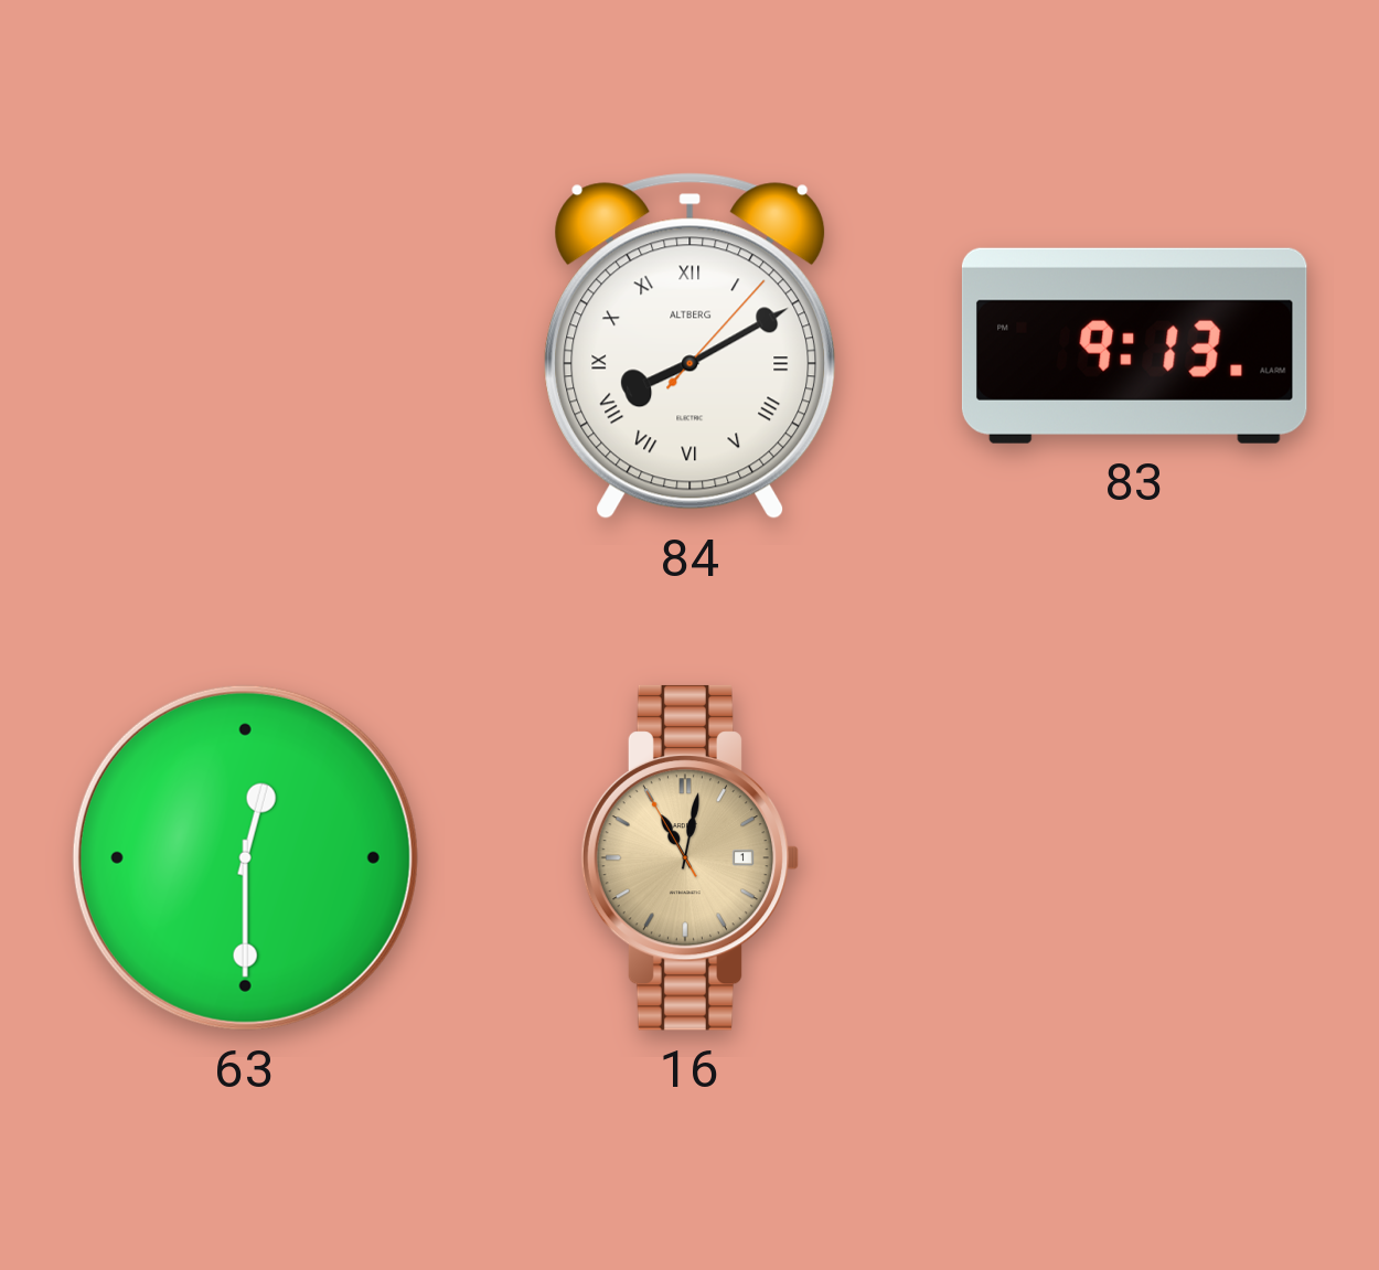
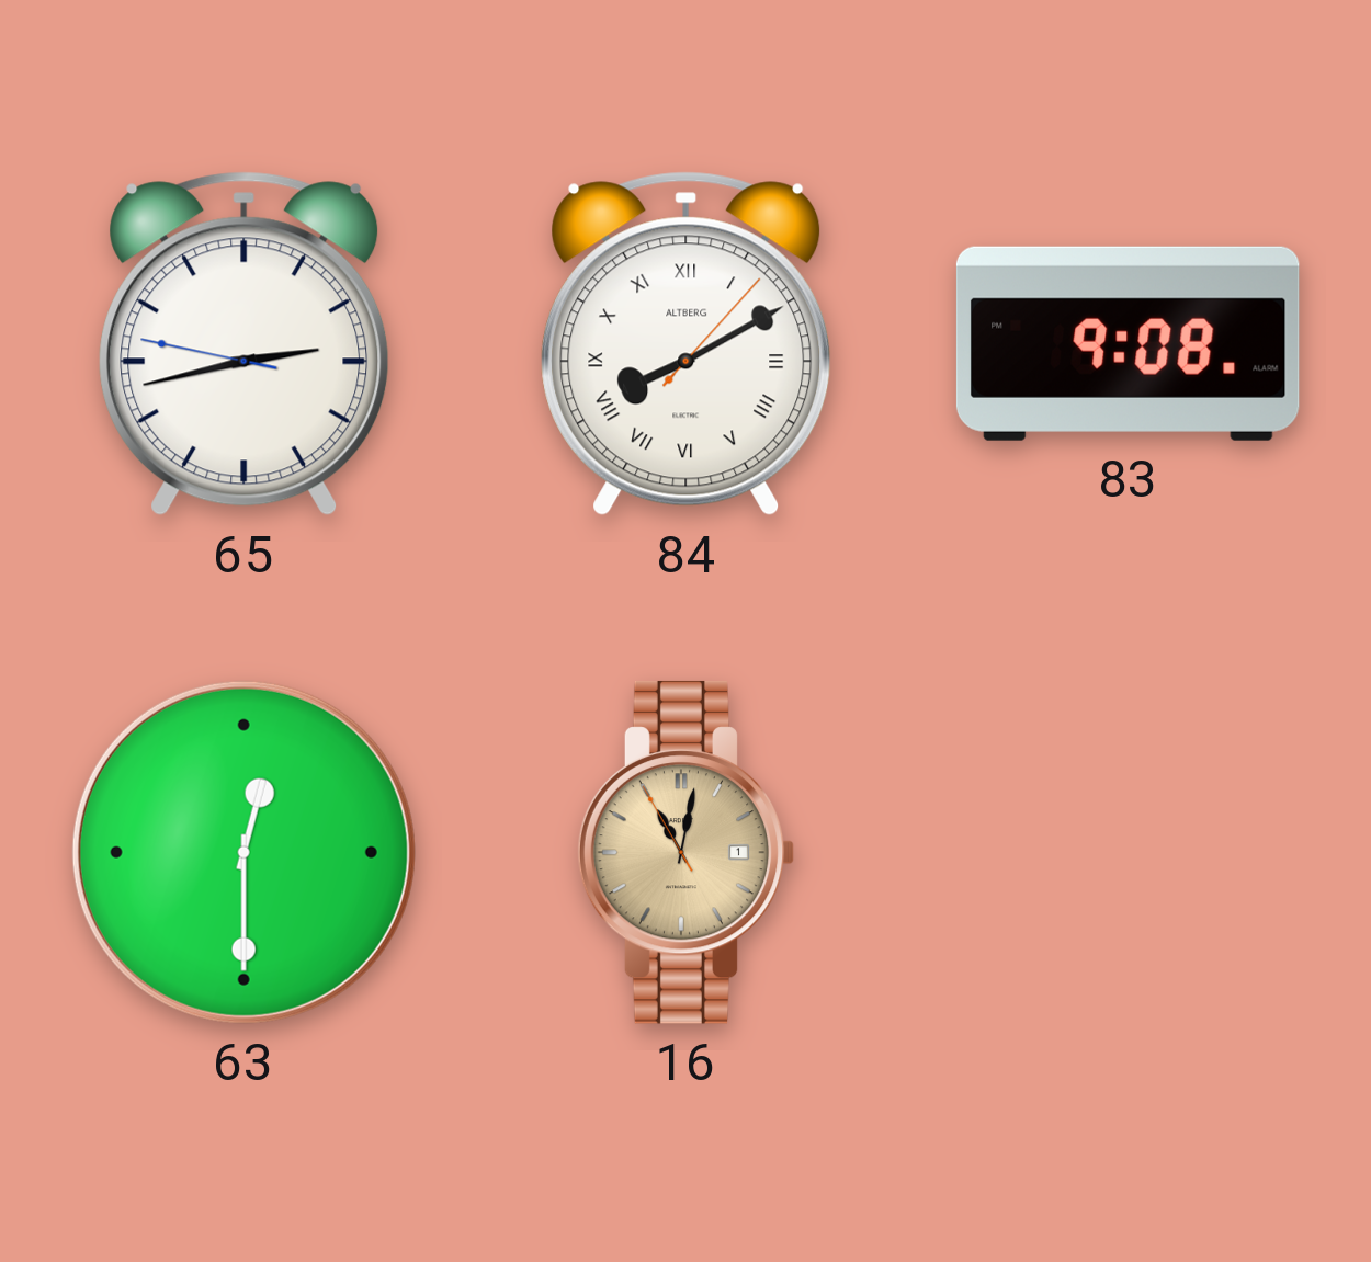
65: none -> 2:42
83: 9:13 -> 9:08
